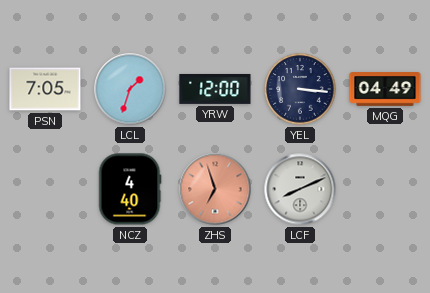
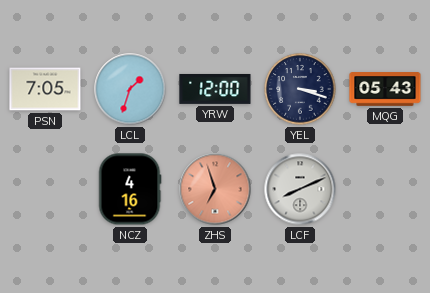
YEL: 3:16 -> 3:18
MQG: 04:49 -> 05:43
NCZ: 4:40 -> 4:16
